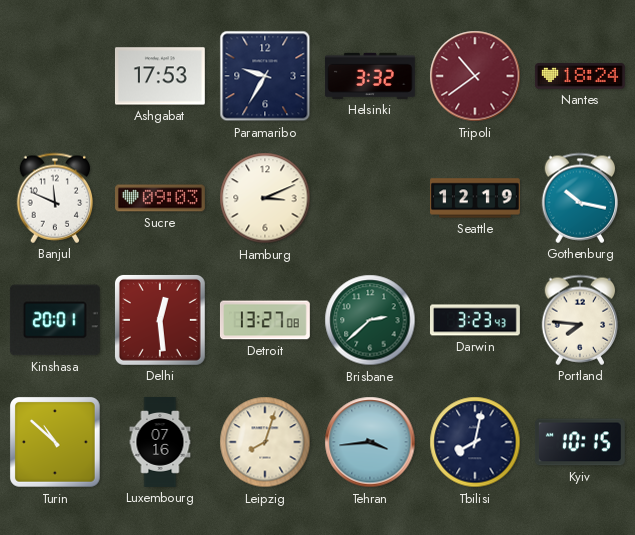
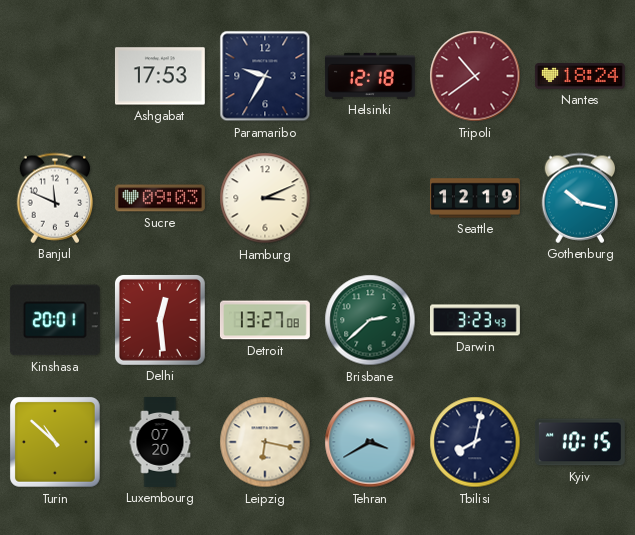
Helsinki: 3:32 -> 12:18
Portland: 7:46 -> none
Luxembourg: 07:16 -> 07:20
Leipzig: 8:03 -> 6:17
Tehran: 3:44 -> 3:40
